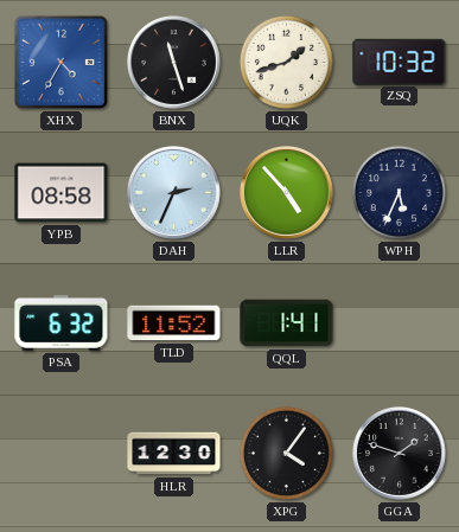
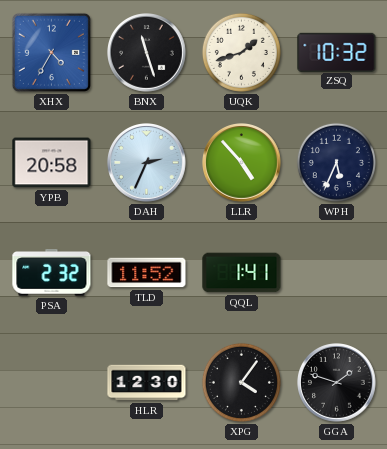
YPB: 08:58 -> 20:58
PSA: 6:32 -> 2:32
